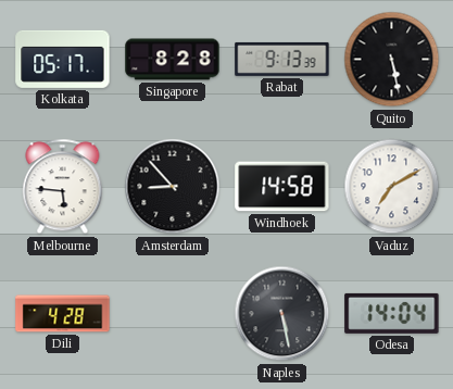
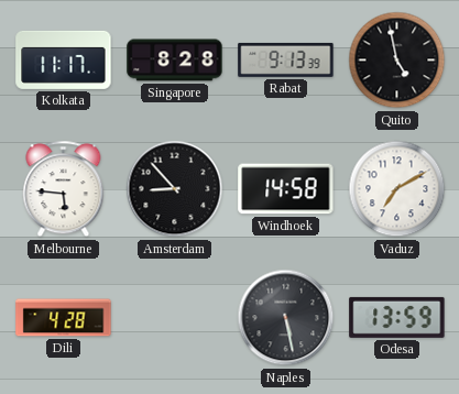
Kolkata: 05:17 -> 11:17
Quito: 5:28 -> 4:58
Odesa: 14:04 -> 13:59
